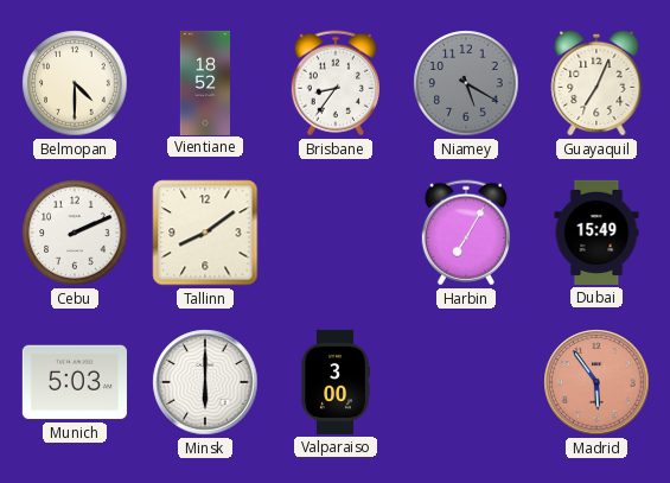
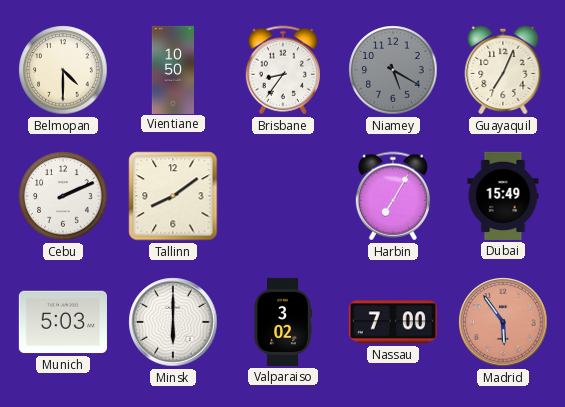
Vientiane: 18:52 -> 10:50
Valparaiso: 3:00 -> 3:02
Nassau: none -> 7:00
